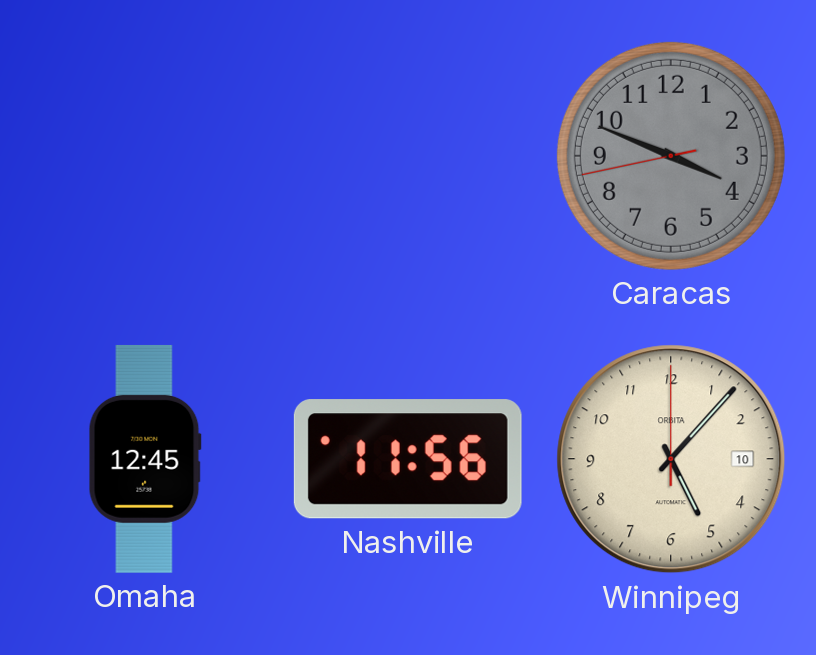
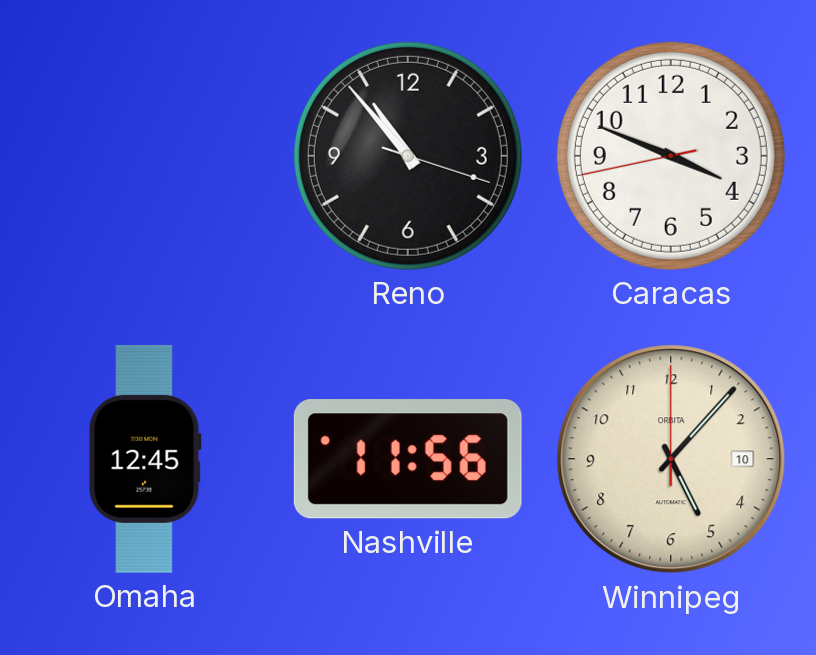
Reno: none -> 10:53
Caracas dial: grey -> white
